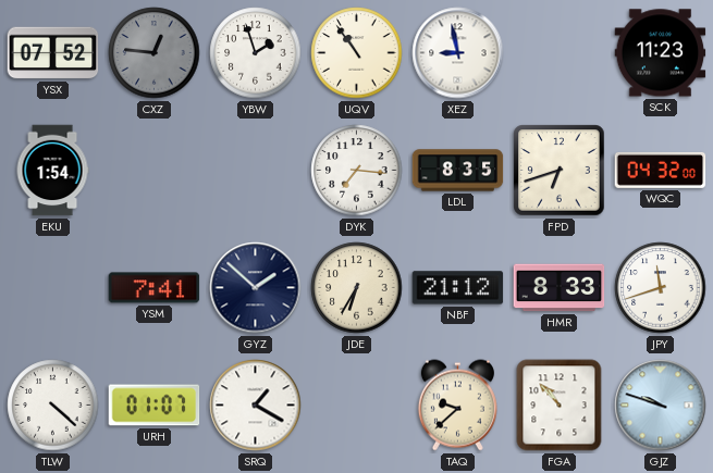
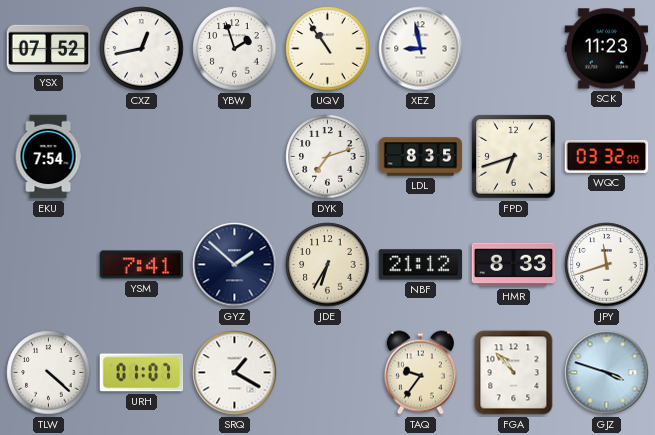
CXZ: 12:46 -> 12:43
CXZ dial: grey -> white
EKU: 1:54 -> 7:54
DYK: 7:16 -> 7:12
WQC: 04:32 -> 03:32
TAQ: 9:38 -> 9:36
GJZ: 9:48 -> 3:48
